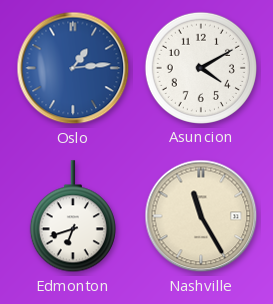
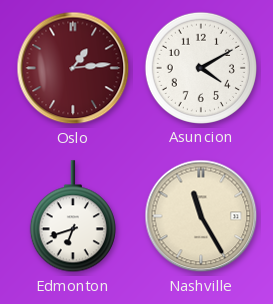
Oslo dial: blue -> burgundy
